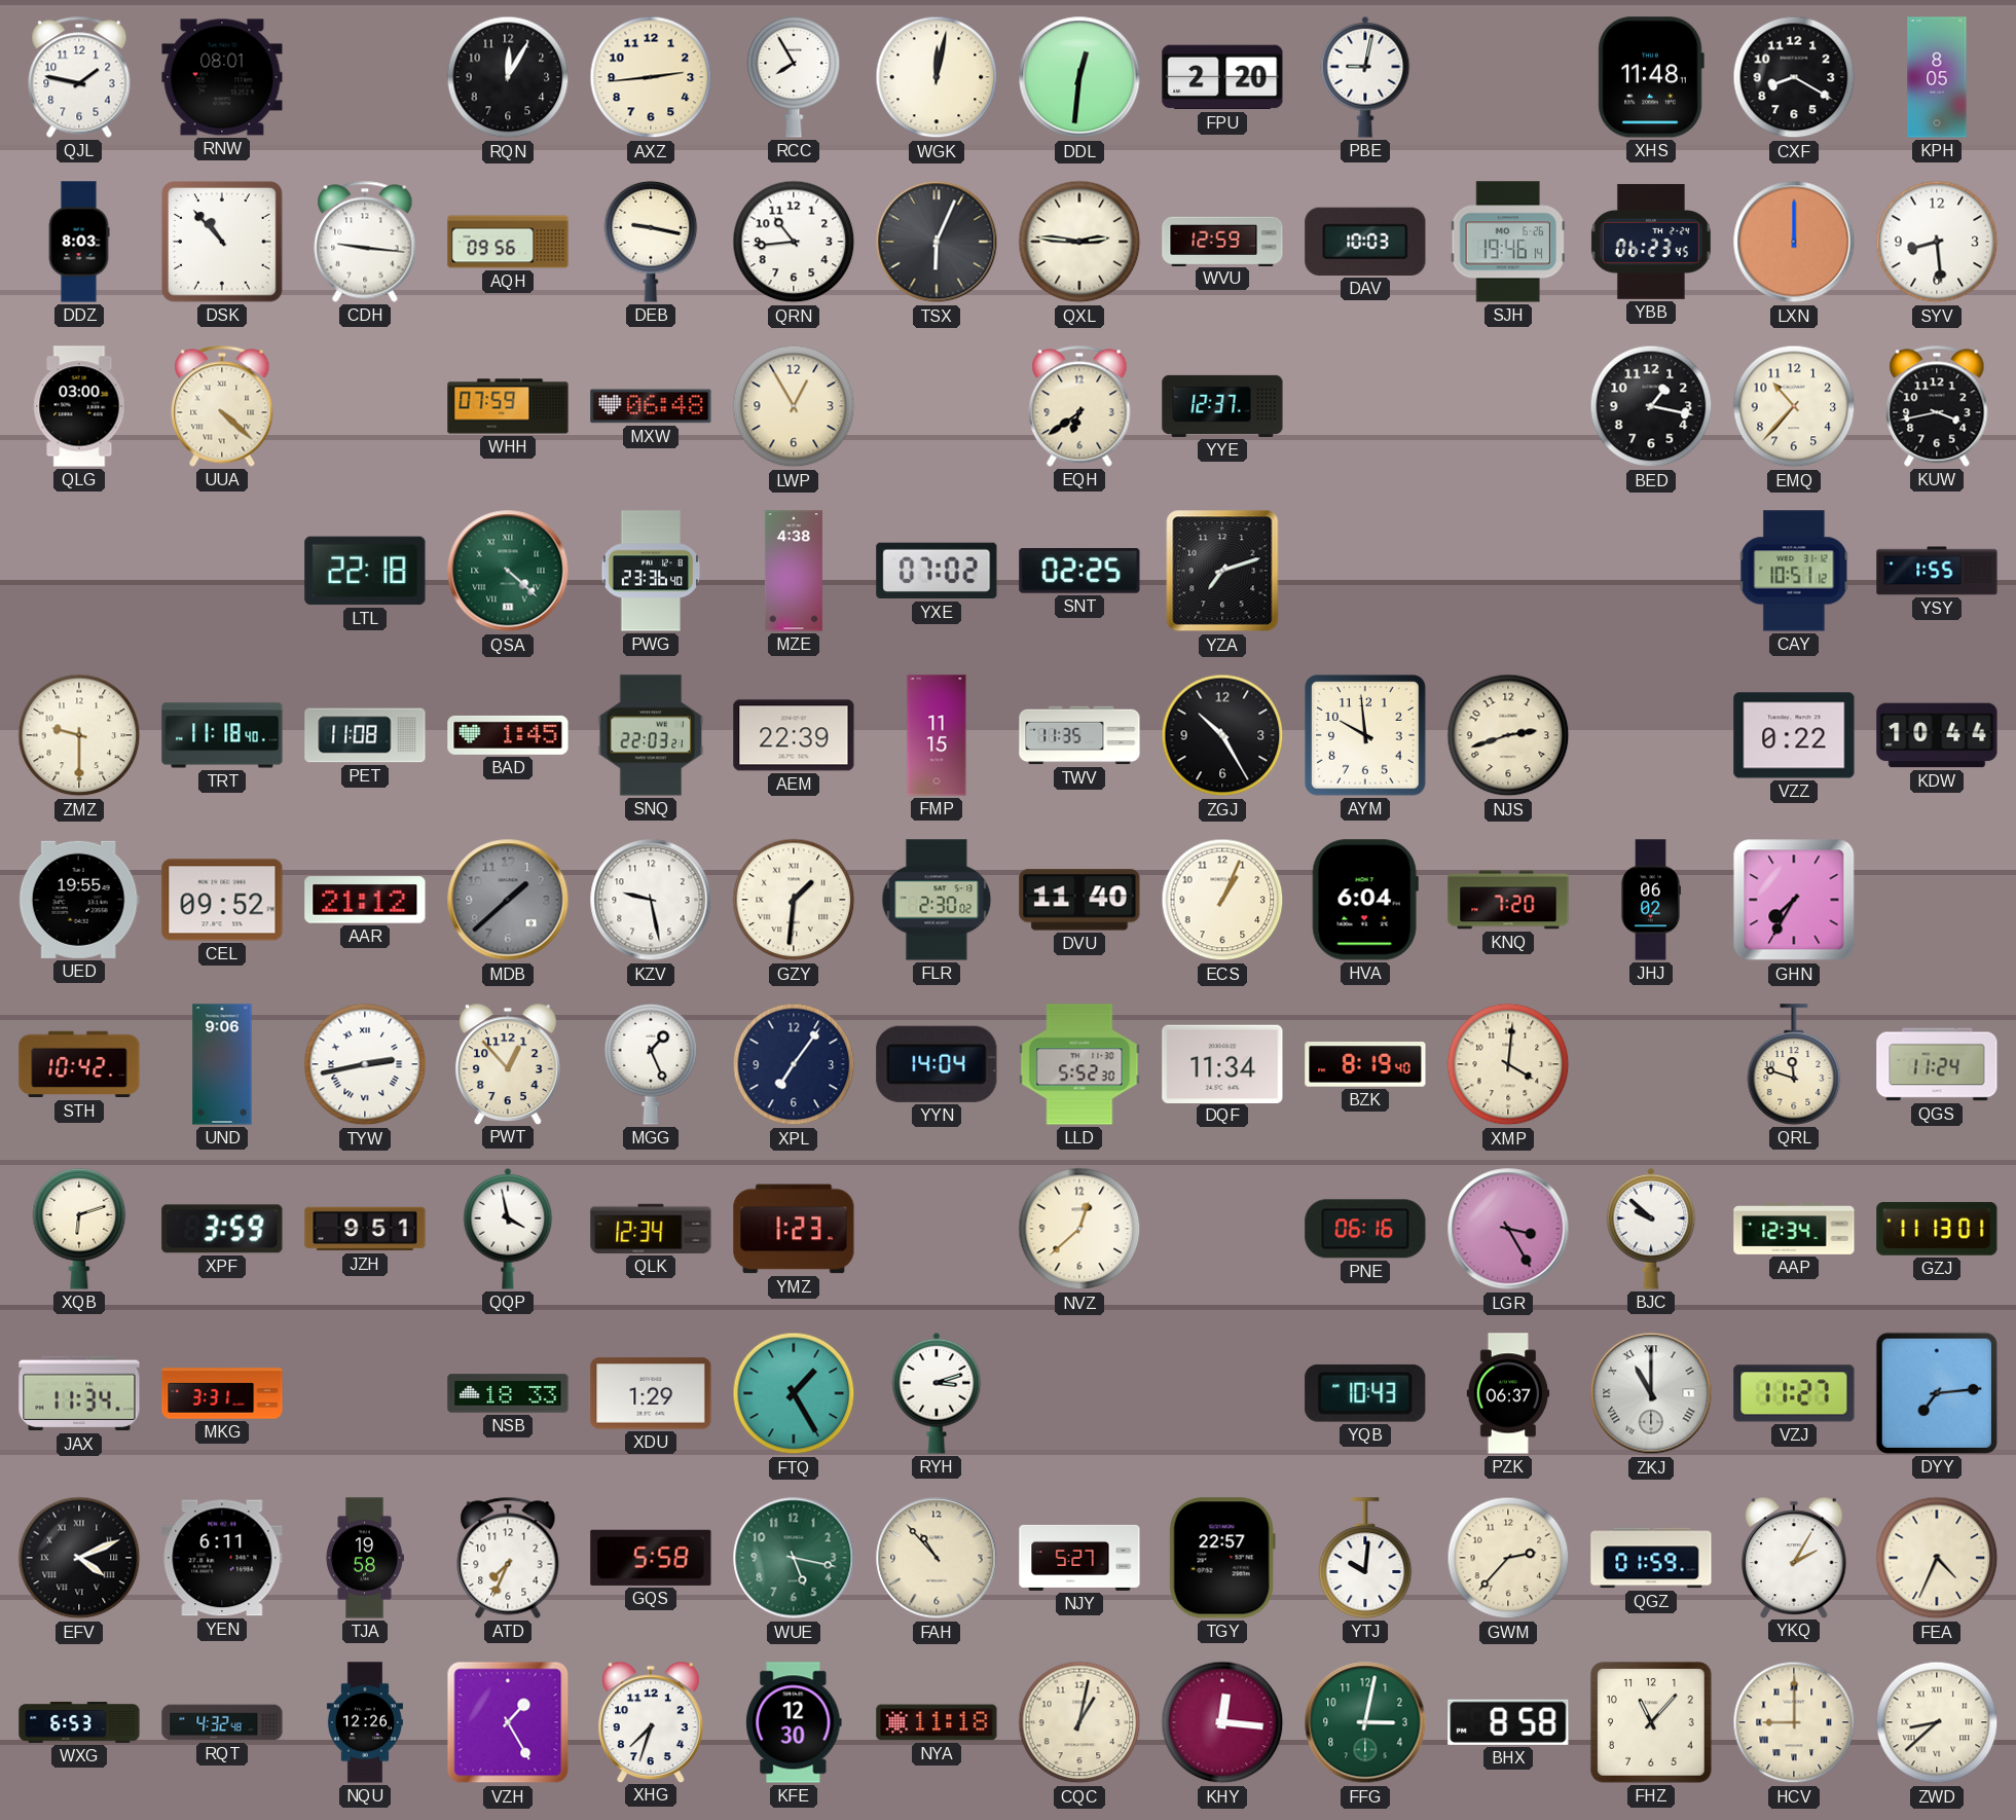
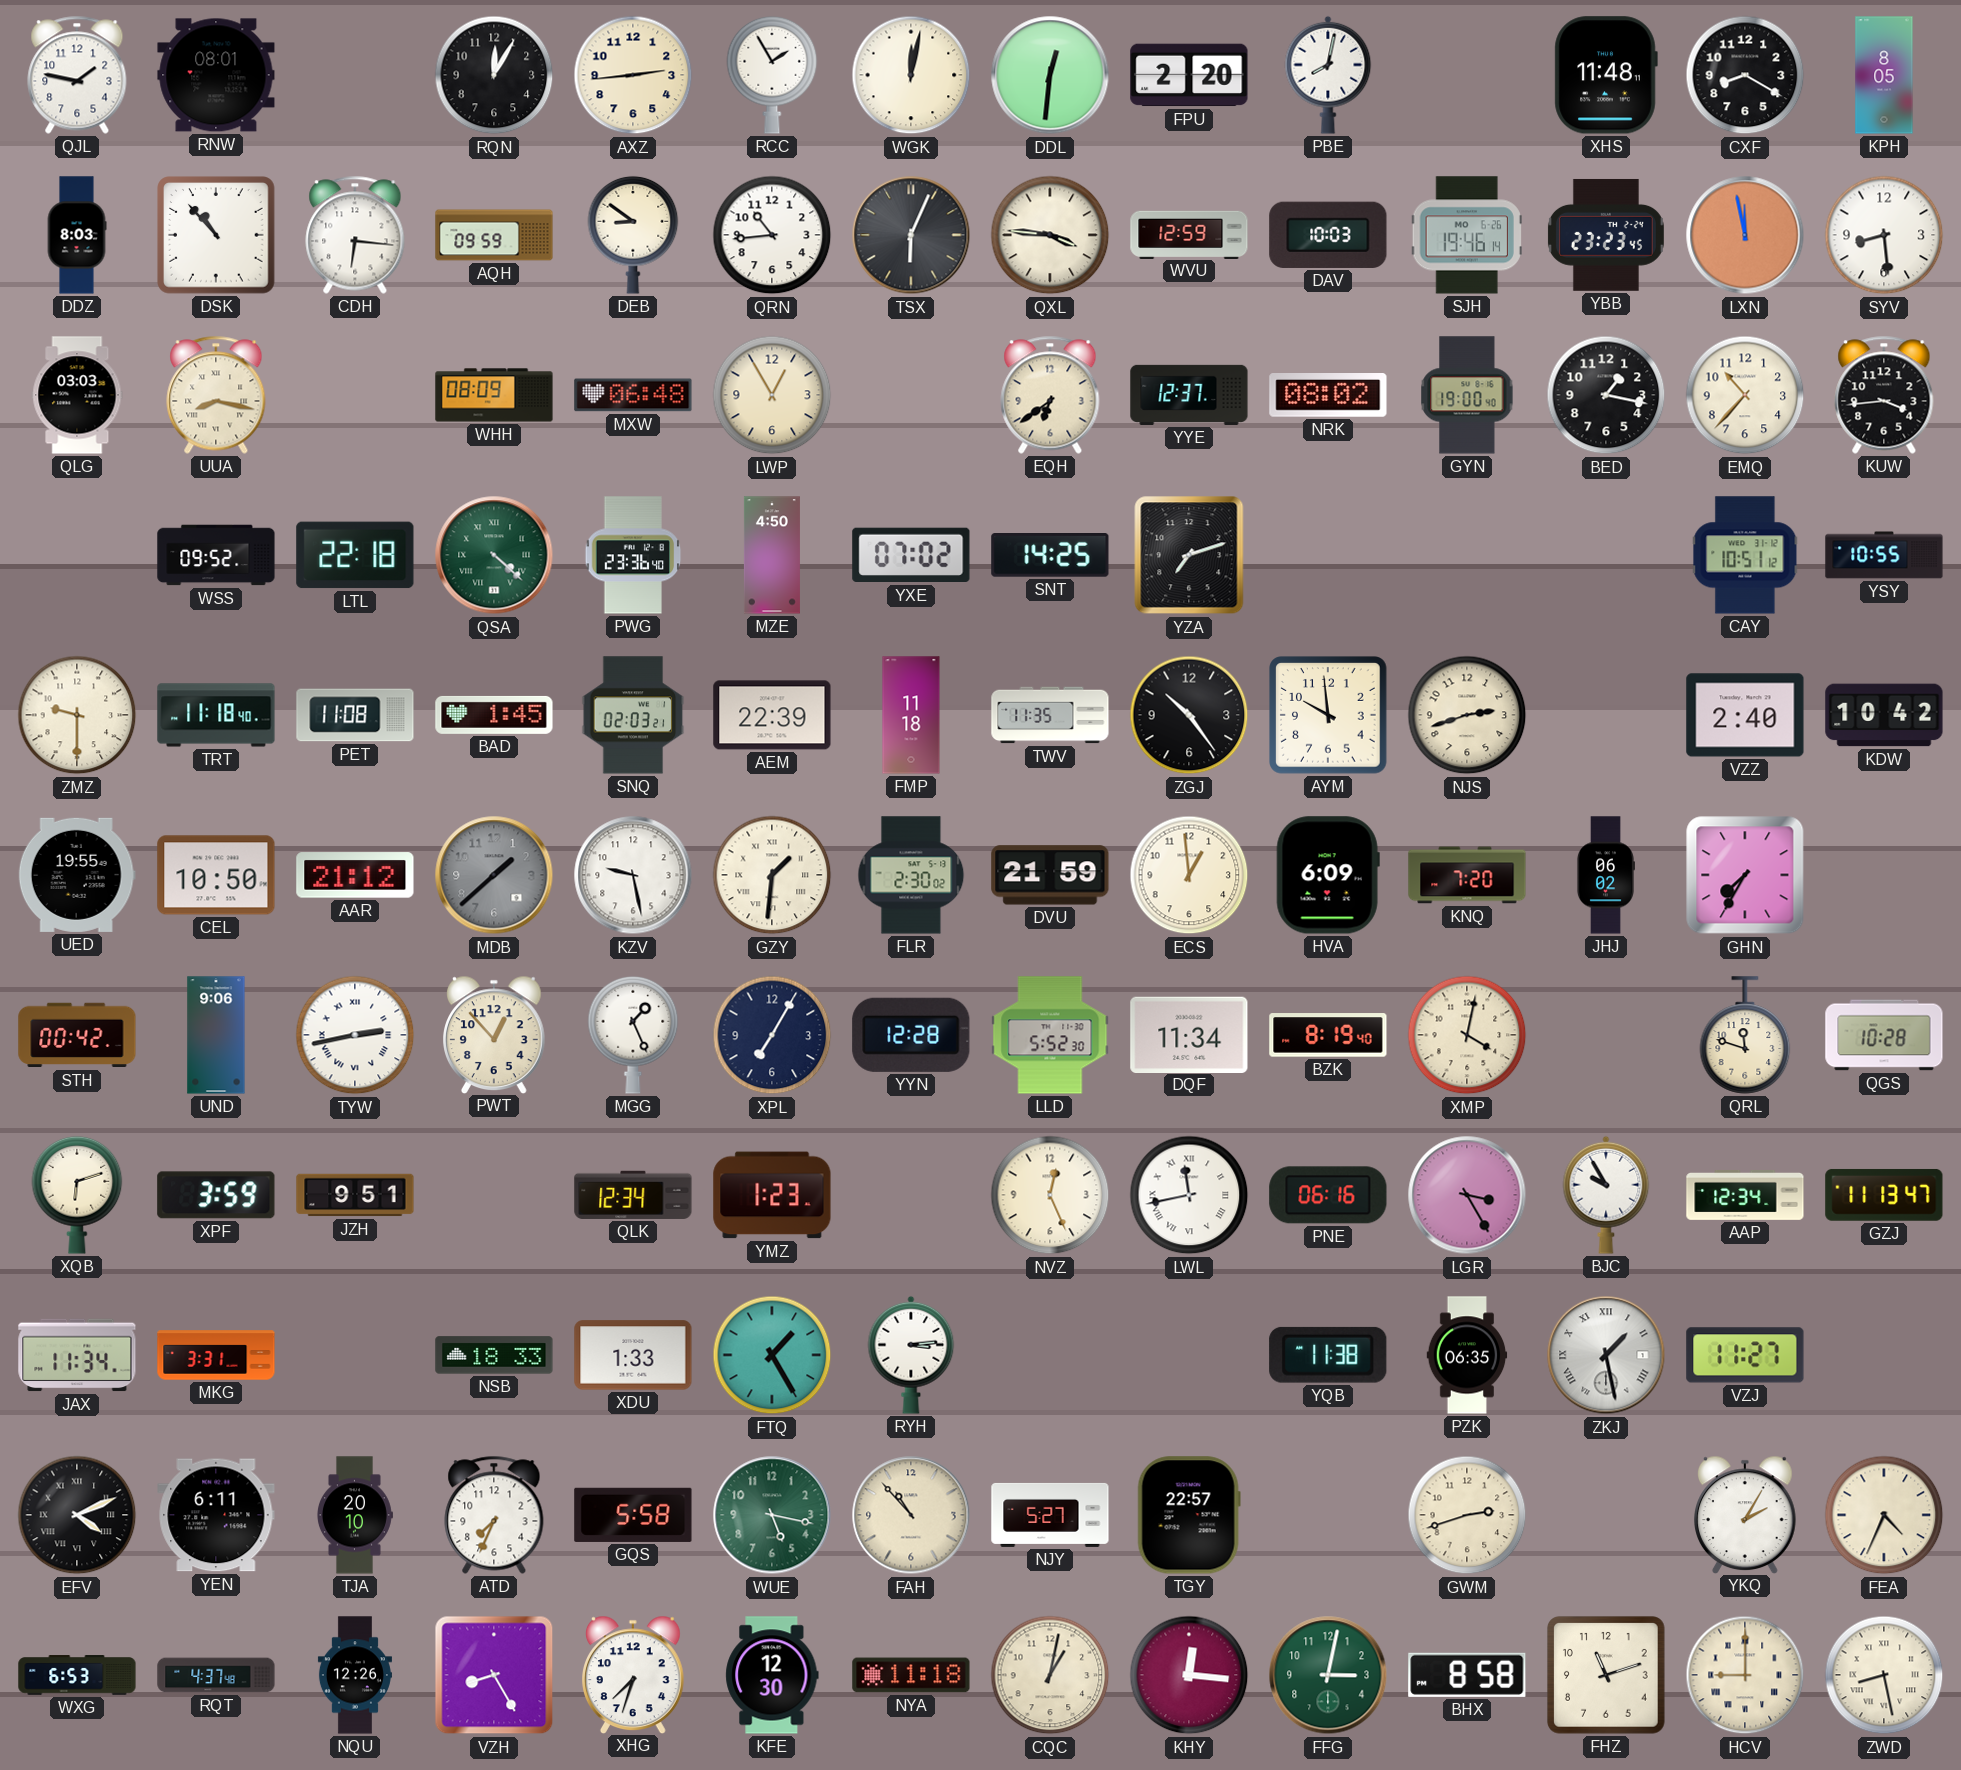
RCC: 7:55 -> 1:55
PBE: 9:02 -> 8:02
CDH: 9:16 -> 6:16
AQH: 09:56 -> 09:59
DEB: 9:17 -> 8:51
QXL: 2:46 -> 3:46
YBB: 06:23 -> 23:23
LXN: 12:00 -> 11:58
QLG: 03:00 -> 03:03
UUA: 4:22 -> 8:17
WHH: 07:59 -> 08:09
NRK: none -> 08:02
GYN: none -> 19:00
KUW: 3:43 -> 3:44
WSS: none -> 09:52
MZE: 4:38 -> 4:50
SNT: 02:25 -> 14:25
YSY: 1:55 -> 10:55
SNQ: 22:03 -> 02:03
FMP: 11:15 -> 11:18
ZGJ: 10:25 -> 10:24
VZZ: 0:22 -> 2:40
KDW: 10:44 -> 10:42
CEL: 09:52 -> 10:50
DVU: 11:40 -> 21:59
ECS: 1:04 -> 12:59
HVA: 6:04 -> 6:09
STH: 10:42 -> 00:42
XPL: 7:06 -> 7:05
YYN: 14:04 -> 12:28
XMP: 4:01 -> 4:02
QGS: 11:24 -> 10:28
QQP: 3:58 -> none
NVZ: 12:38 -> 12:26
LWL: none -> 11:43
BJC: 9:52 -> 9:55
GZJ: 11:13:01 -> 11:13:47
XDU: 1:29 -> 1:33
RYH: 3:12 -> 3:14
YQB: 10:43 -> 11:38
PZK: 06:37 -> 06:35
ZKJ: 11:00 -> 1:28
DYY: 7:14 -> none
TJA: 19:58 -> 20:10
YTJ: 10:01 -> none
GWM: 2:37 -> 2:42
QGZ: 01:59 -> none
RQT: 4:32 -> 4:37
VZH: 1:25 -> 8:25
FHZ: 11:07 -> 11:12
ZWD: 8:38 -> 8:28
